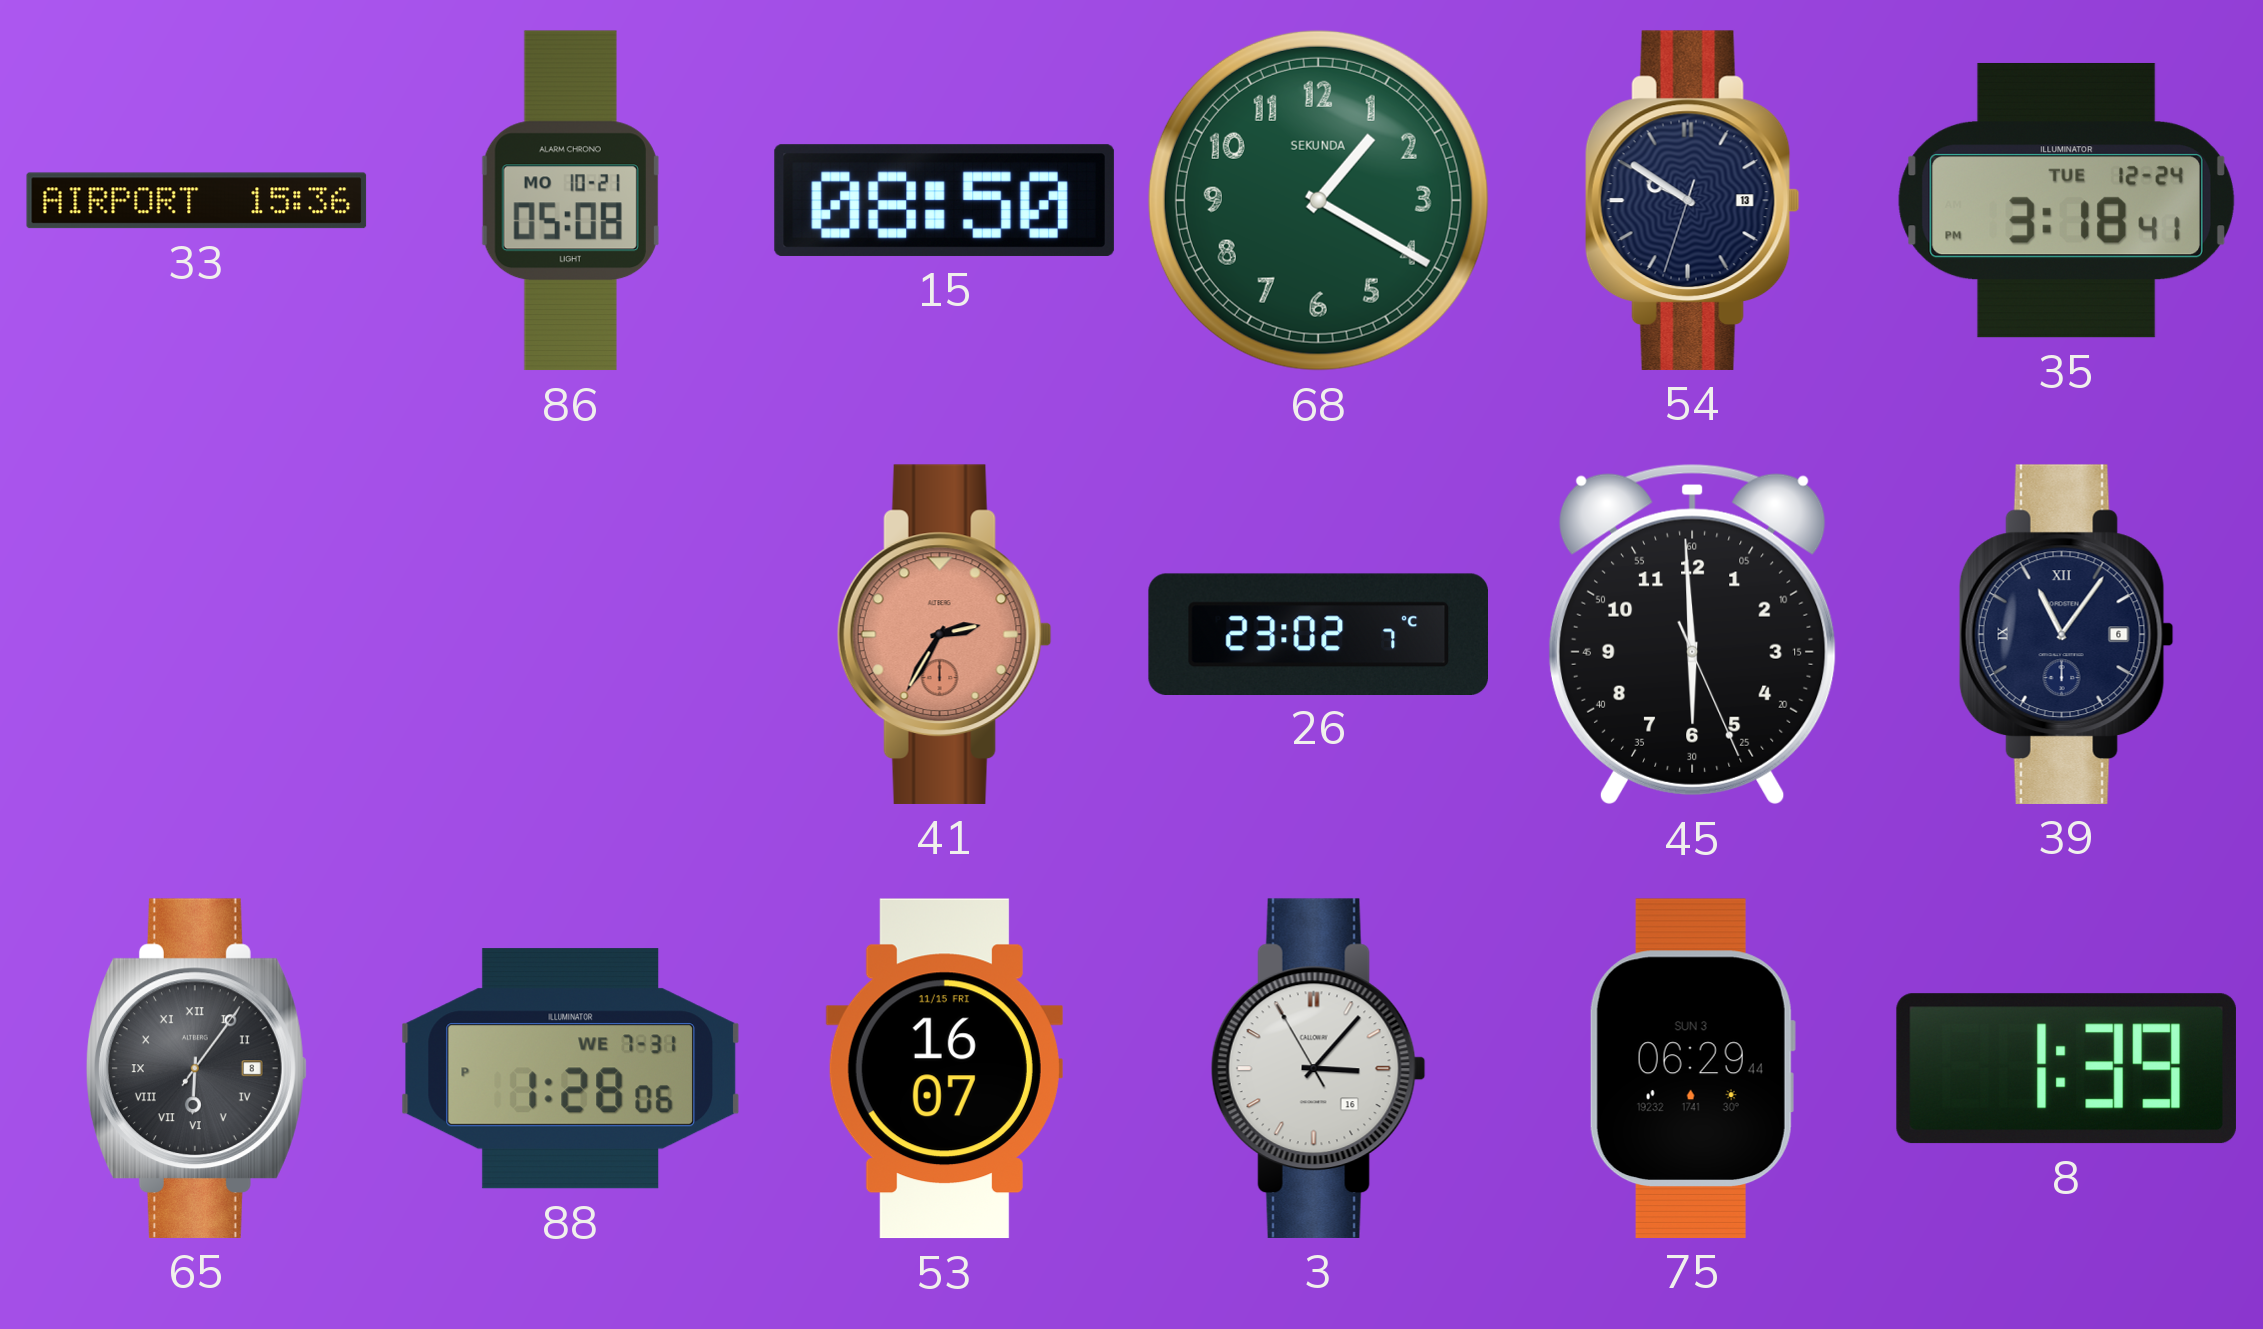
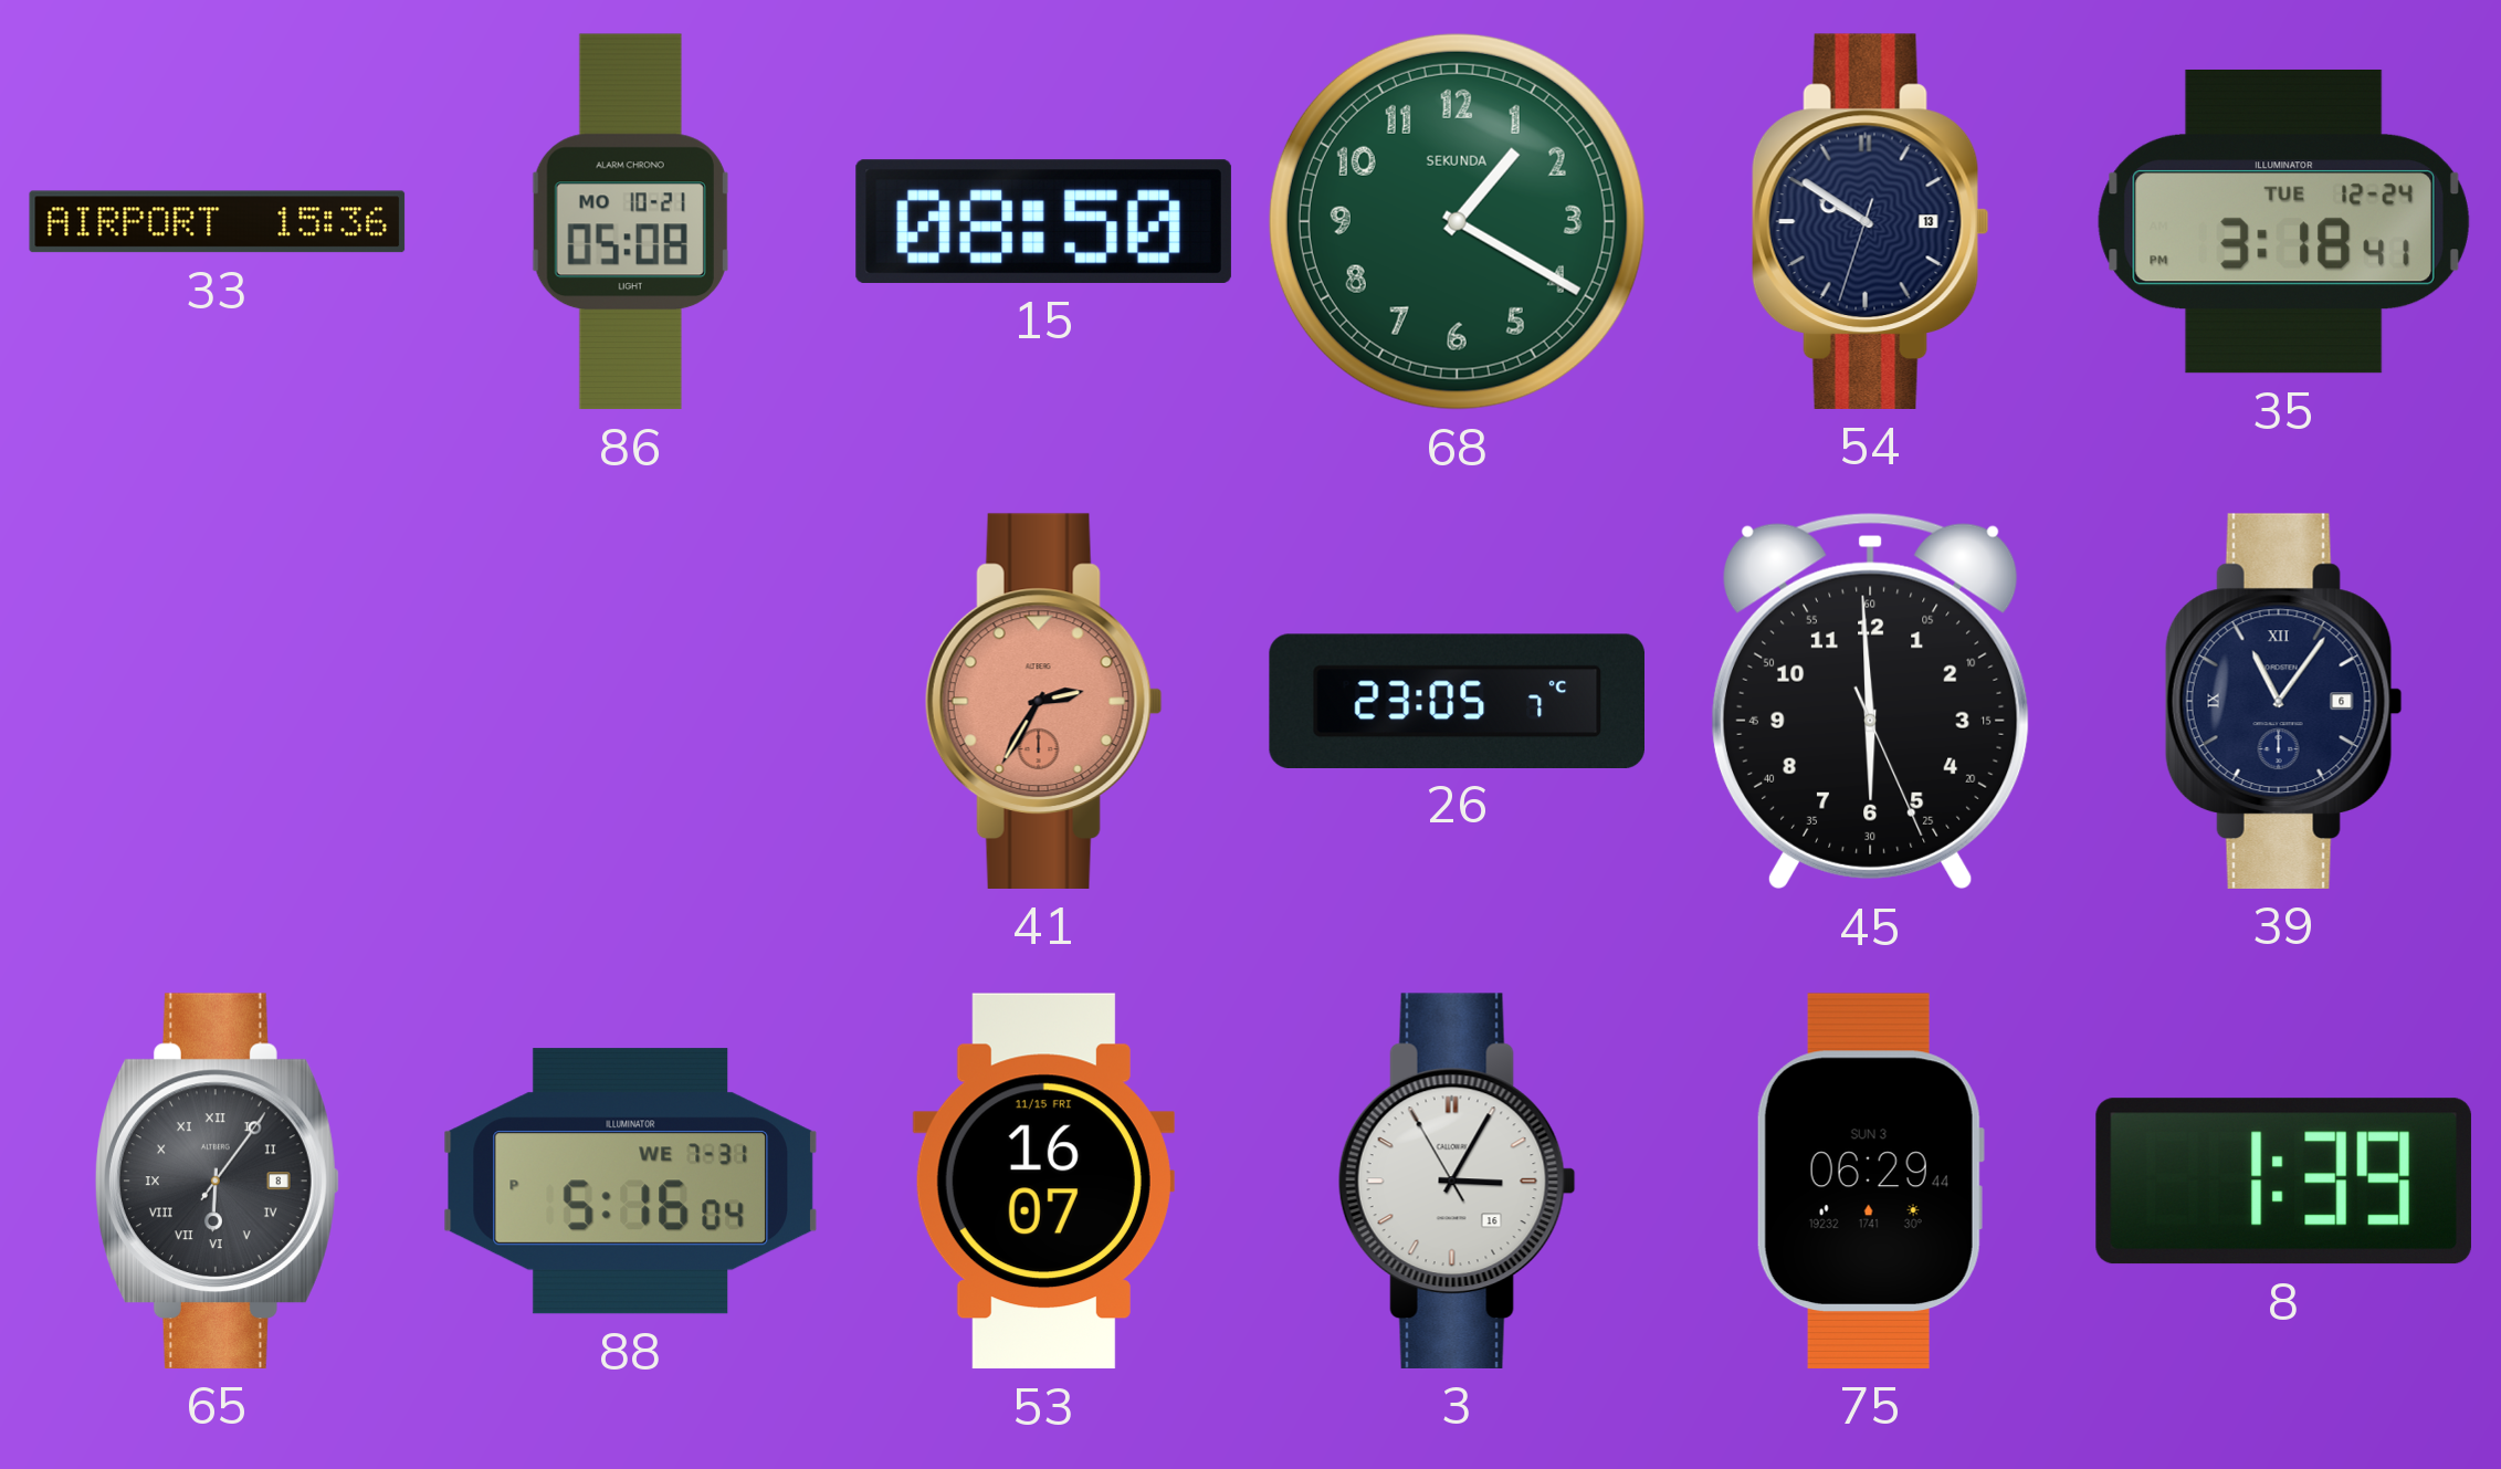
26: 23:02 -> 23:05
88: 1:28 -> 5:16
3: 3:06 -> 3:04
